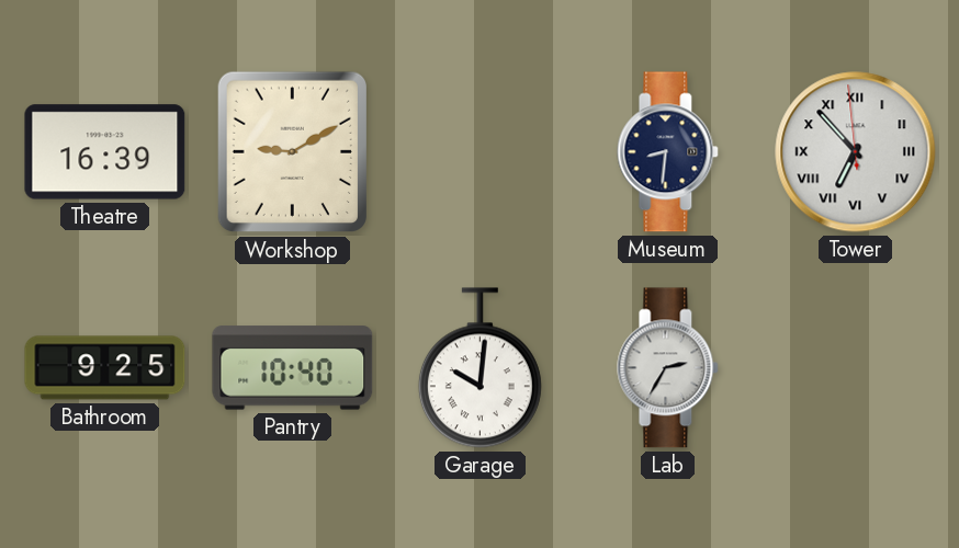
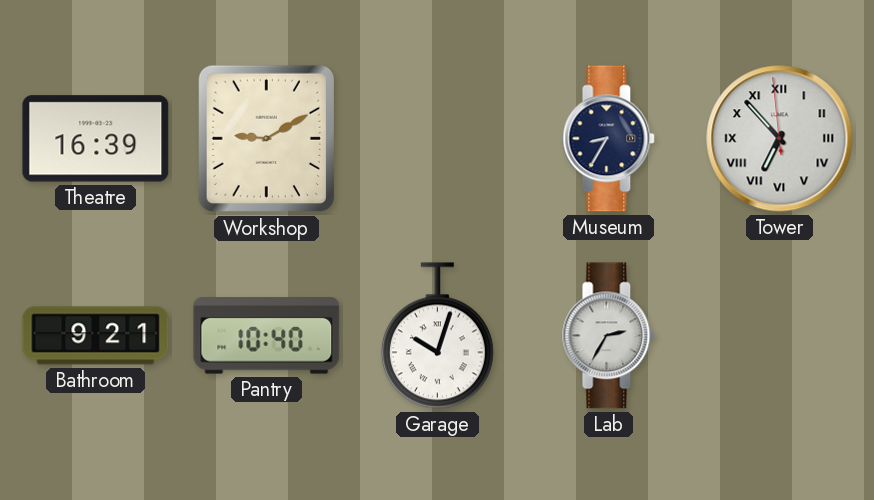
Museum: 8:31 -> 8:35
Bathroom: 9:25 -> 9:21
Garage: 10:01 -> 10:03
